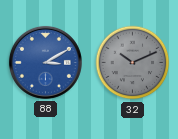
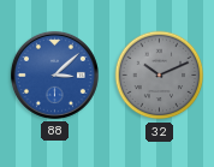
88: 3:10 -> 3:08
